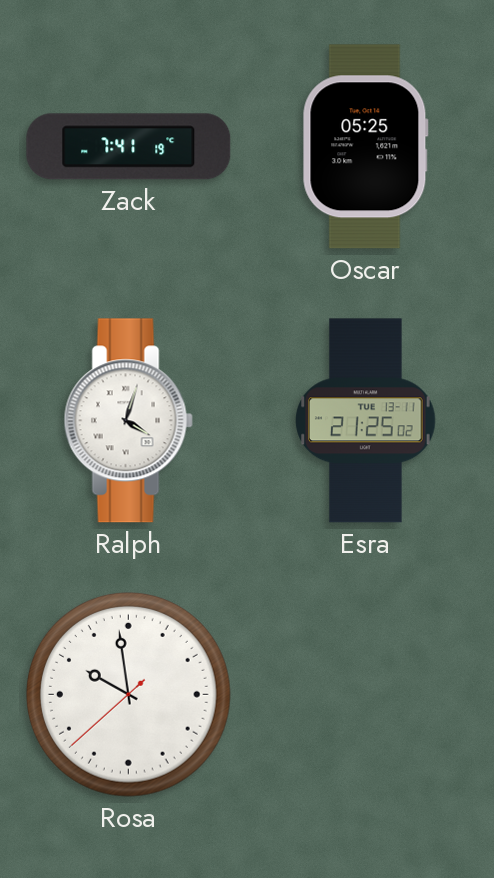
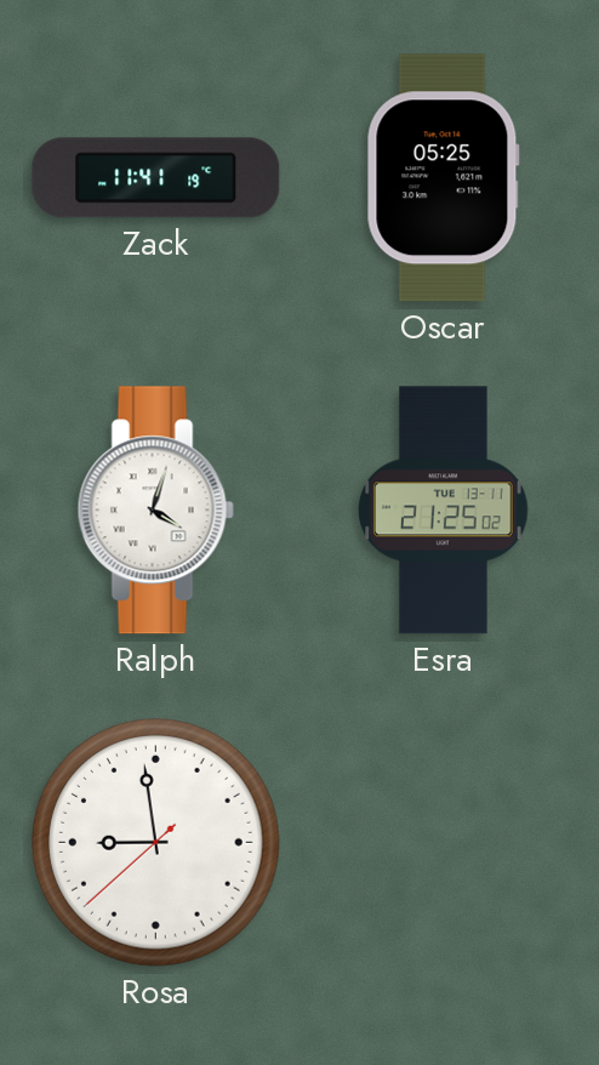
Zack: 7:41 -> 11:41
Rosa: 9:58 -> 8:58
